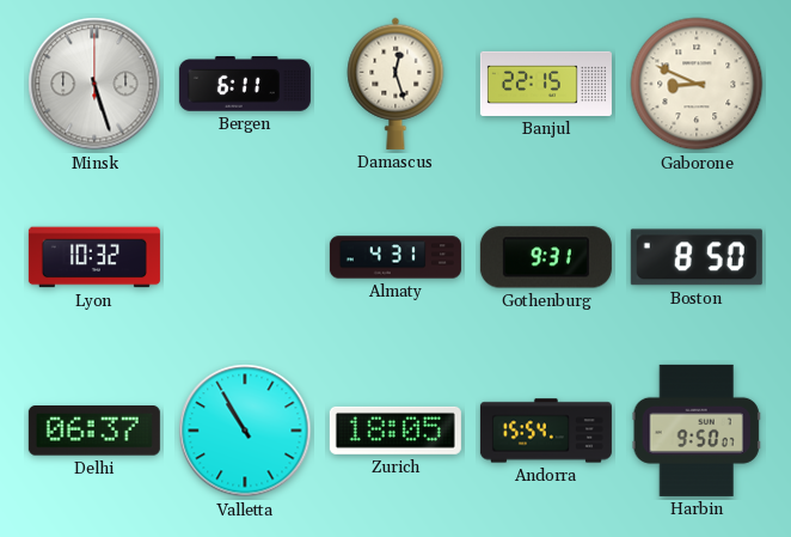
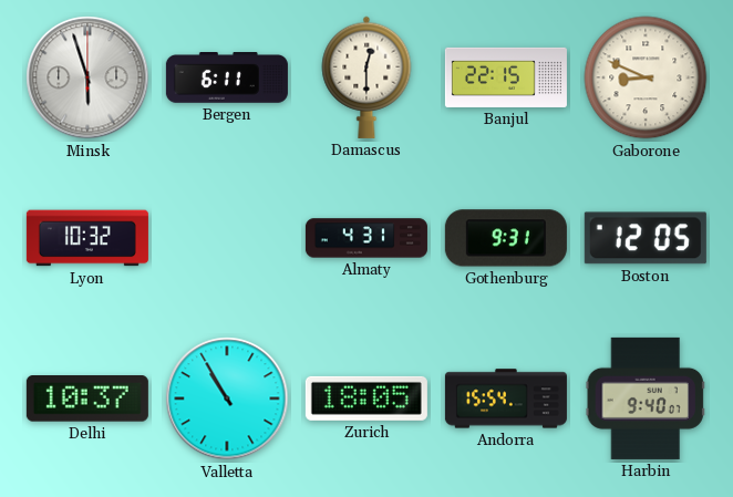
Minsk: 5:27 -> 5:57
Damascus: 12:27 -> 12:30
Boston: 8:50 -> 12:05
Delhi: 06:37 -> 10:37
Harbin: 9:50 -> 9:40
